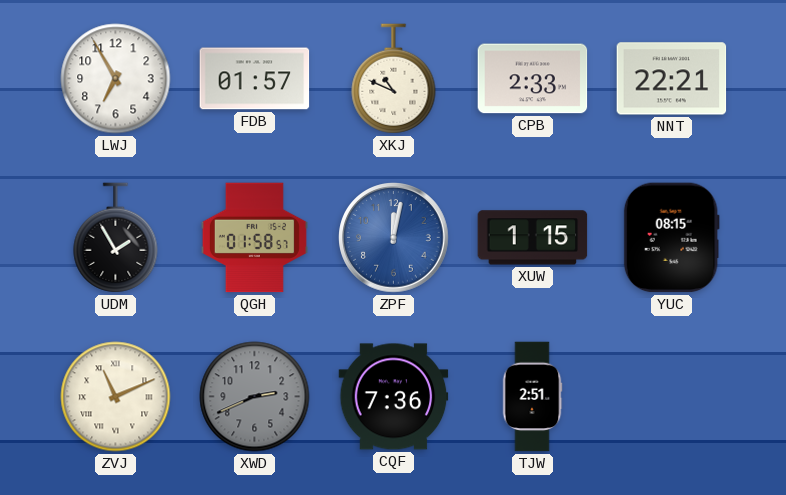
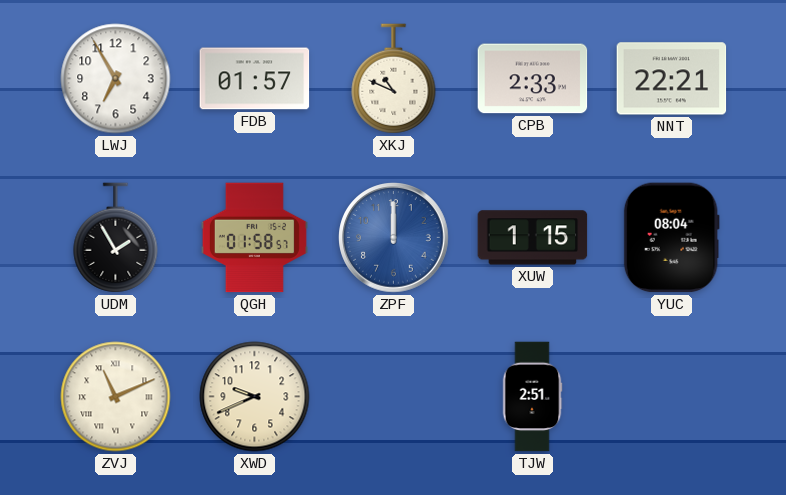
ZPF: 12:02 -> 12:00
YUC: 08:15 -> 08:04
XWD: 2:41 -> 9:41
XWD dial: grey -> cream
CQF: 7:36 -> none
